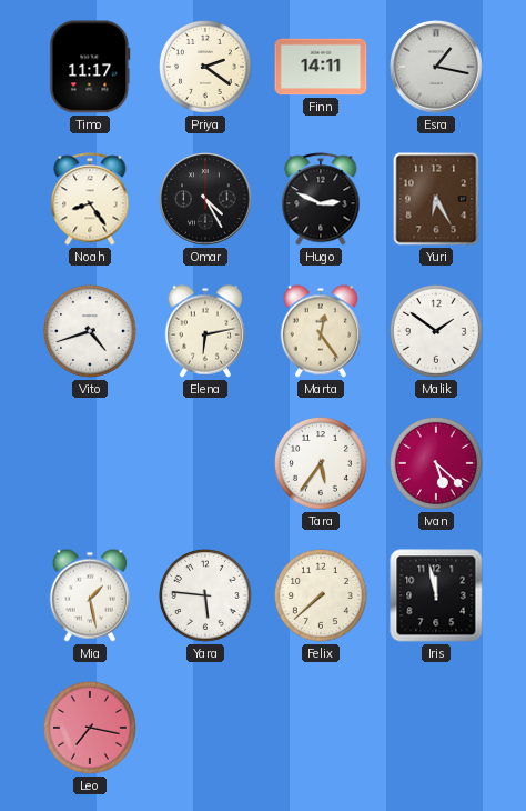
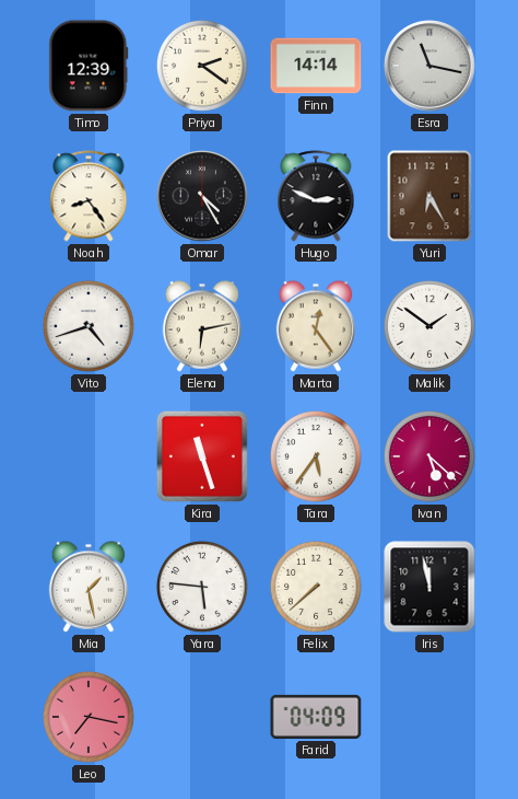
Timo: 11:17 -> 12:39
Finn: 14:11 -> 14:14
Esra: 1:17 -> 11:17
Kira: none -> 11:27
Farid: none -> 04:09
